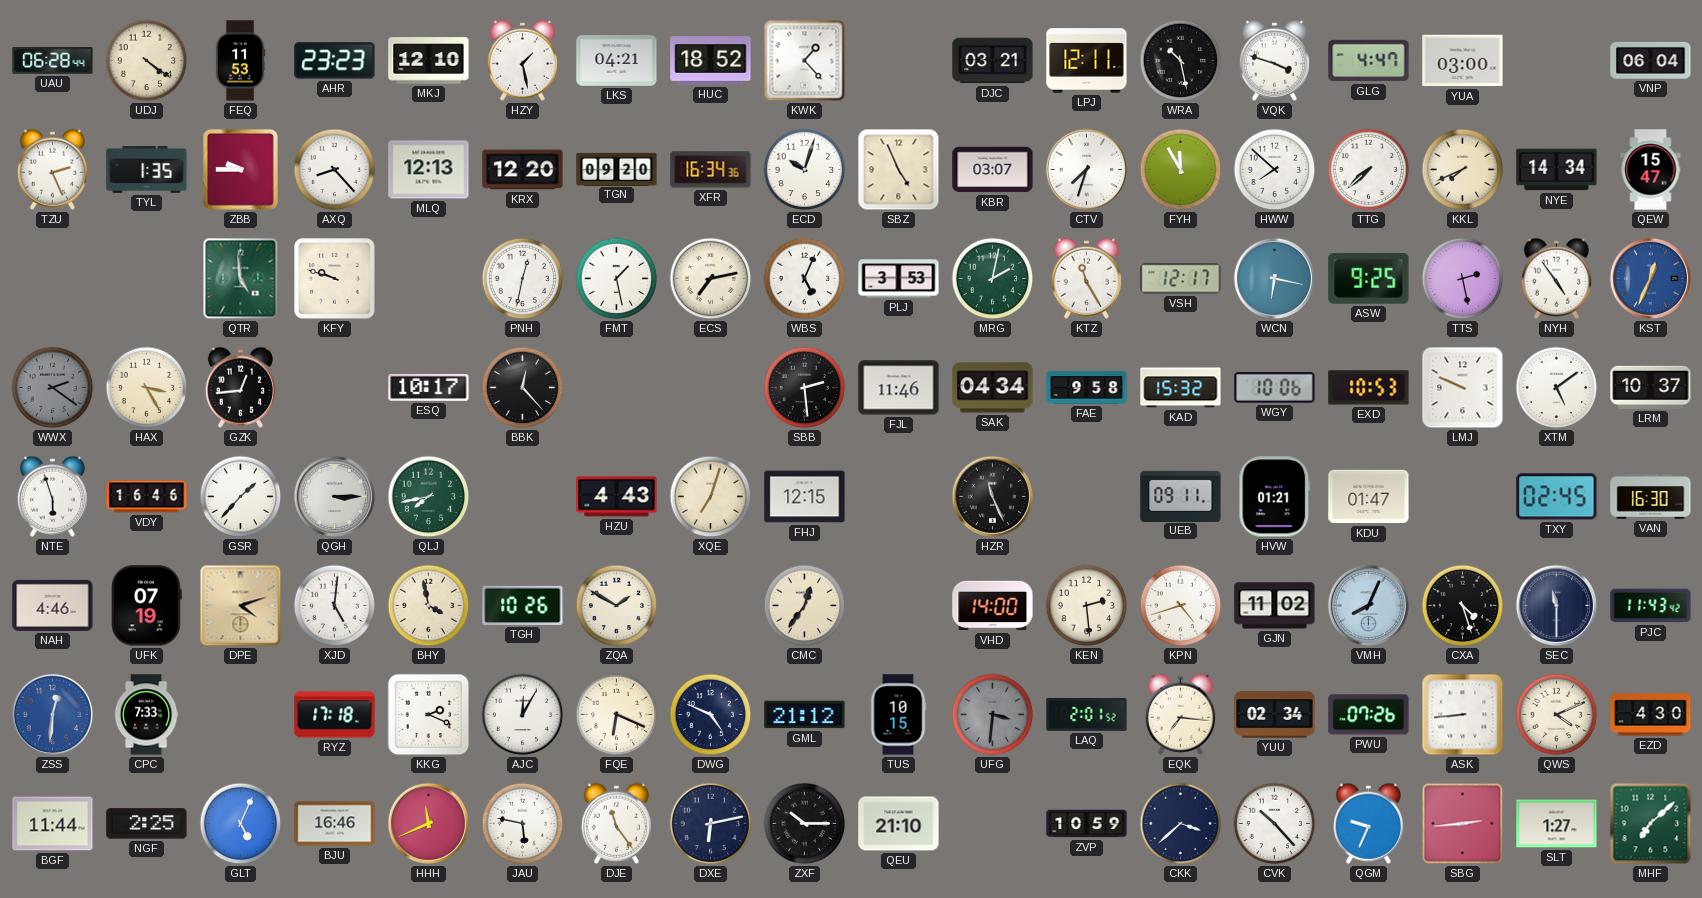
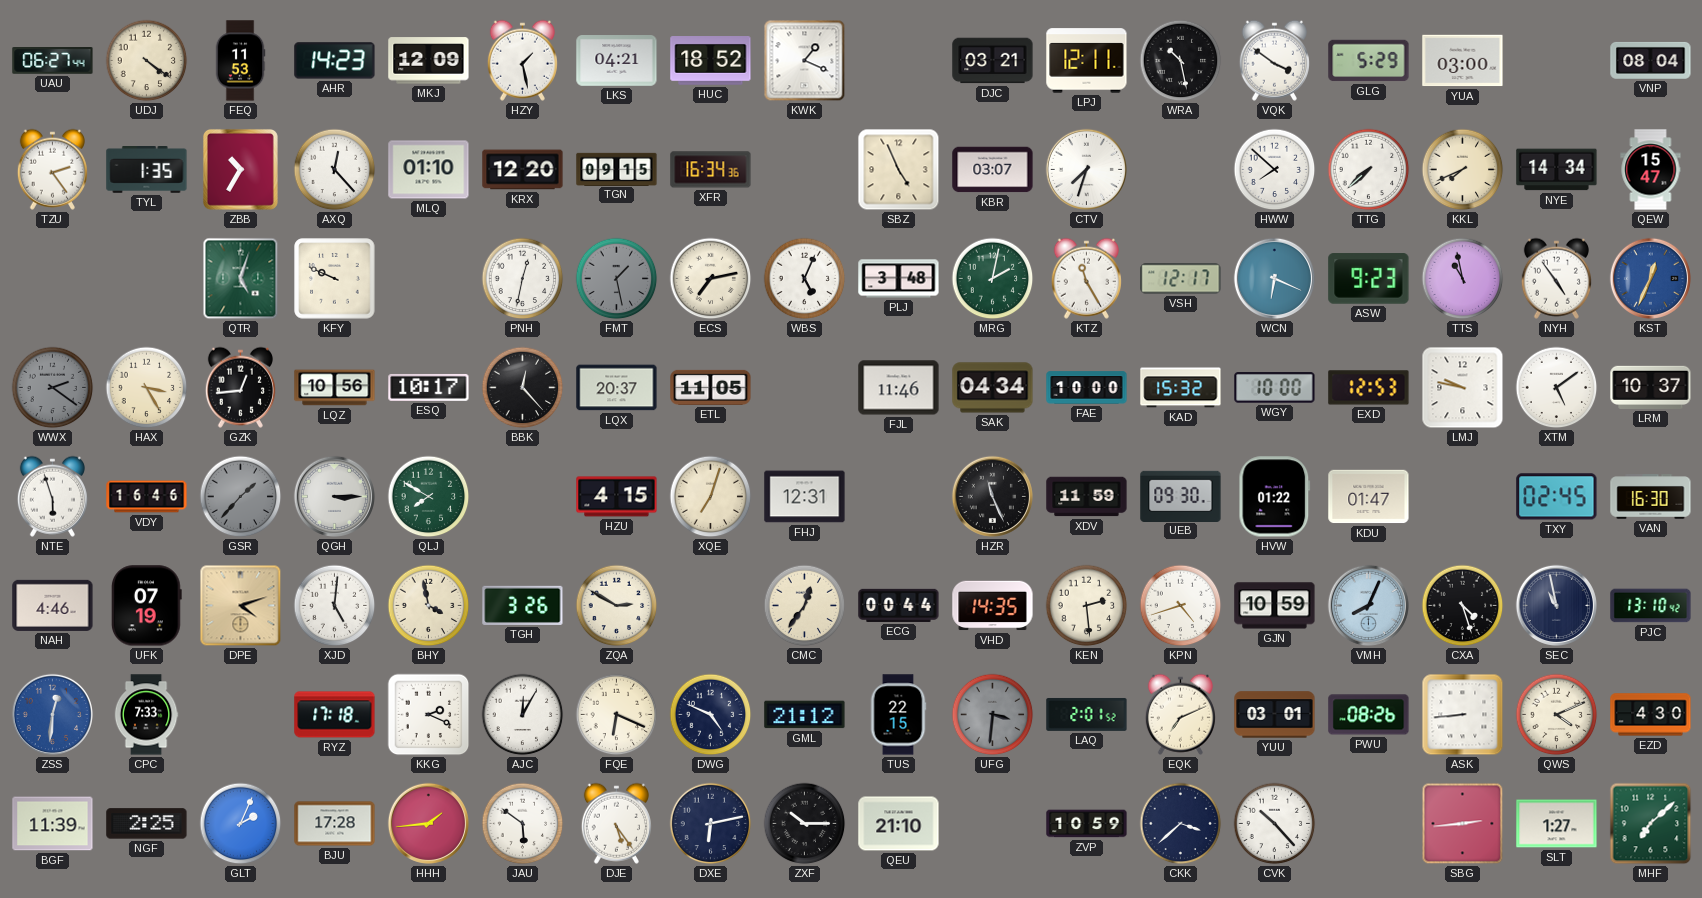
UAU: 06:28 -> 06:27
AHR: 23:23 -> 14:23
MKJ: 12:10 -> 12:09
KWK: 1:23 -> 1:19
VQK: 3:48 -> 3:51
GLG: 4:47 -> 5:29
VNP: 06:04 -> 08:04
TZU: 2:26 -> 2:24
ZBB: 9:45 -> 10:35
AXQ: 8:23 -> 12:23
MLQ: 12:13 -> 01:10
TGN: 09:20 -> 09:15
ECD: 10:03 -> none
FYH: 11:55 -> none
QTR: 4:59 -> 5:03
KFY: 9:48 -> 9:49
FMT dial: white -> grey
PLJ: 3:53 -> 3:48
WCN: 6:17 -> 6:19
ASW: 9:25 -> 9:23
TTS: 2:28 -> 10:58
LQZ: none -> 10:56
LQX: none -> 20:37
ETL: none -> 11:05
SBB: 2:29 -> none
FAE: 9:58 -> 10:00
WGY: 10:06 -> 10:00
EXD: 10:53 -> 12:53
LMJ: 9:49 -> 9:47
GSR dial: white -> grey
QLJ: 7:43 -> 7:50
HZU: 4:43 -> 4:15
FHJ: 12:15 -> 12:31
XDV: none -> 11:59
UEB: 09:11 -> 09:30
HVW: 01:21 -> 01:22
TGH: 10:26 -> 3:26
ZQA: 1:50 -> 2:50
ECG: none -> 00:44
VHD: 14:00 -> 14:35
GJN: 11:02 -> 10:59
SEC: 11:30 -> 10:58
PJC: 11:43 -> 13:10
TUS: 10:15 -> 22:15
EQK: 7:16 -> 7:11
YUU: 02:34 -> 03:01
PWU: 07:26 -> 08:26
BGF: 11:44 -> 11:39
GLT: 5:04 -> 2:04
BJU: 16:46 -> 17:28
HHH: 11:41 -> 1:44
JAU: 5:47 -> 5:51
DJE: 11:24 -> 5:24
QGM: 9:34 -> none
